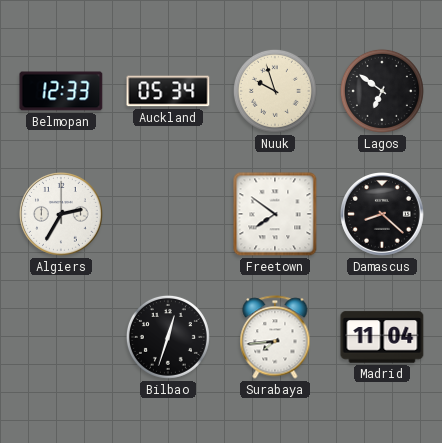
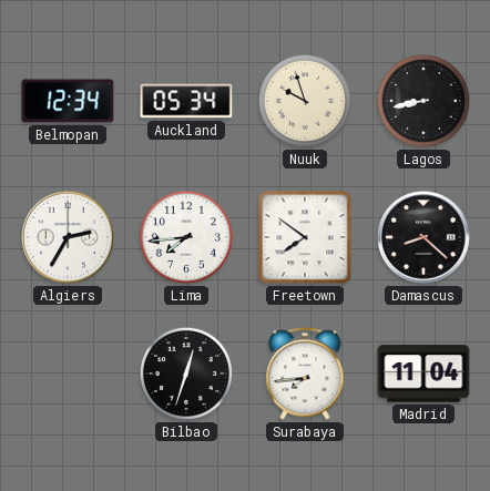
Belmopan: 12:33 -> 12:34
Lagos: 6:51 -> 8:43
Lima: none -> 7:44
